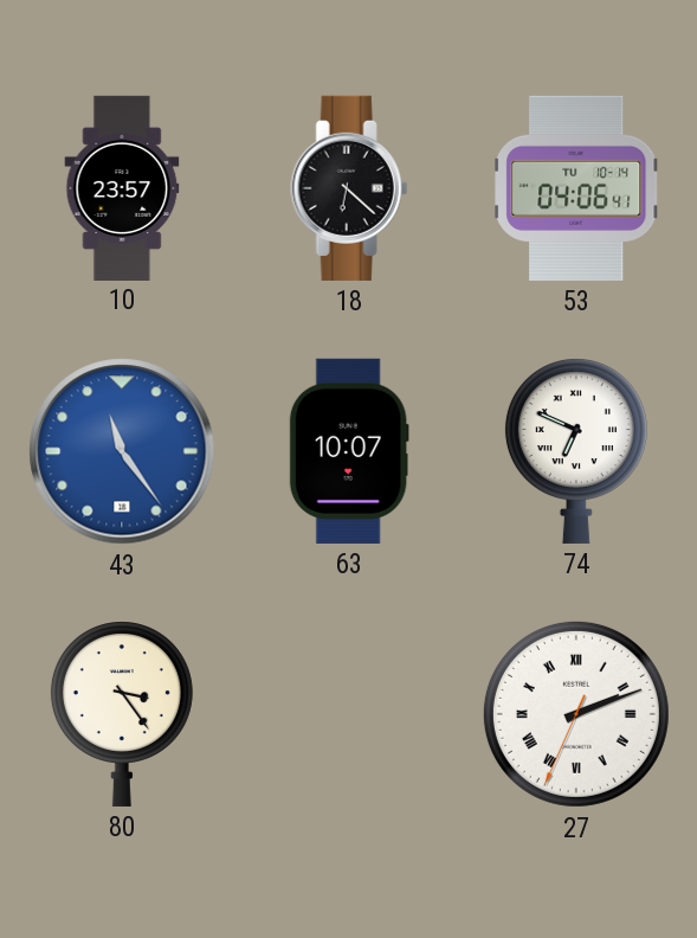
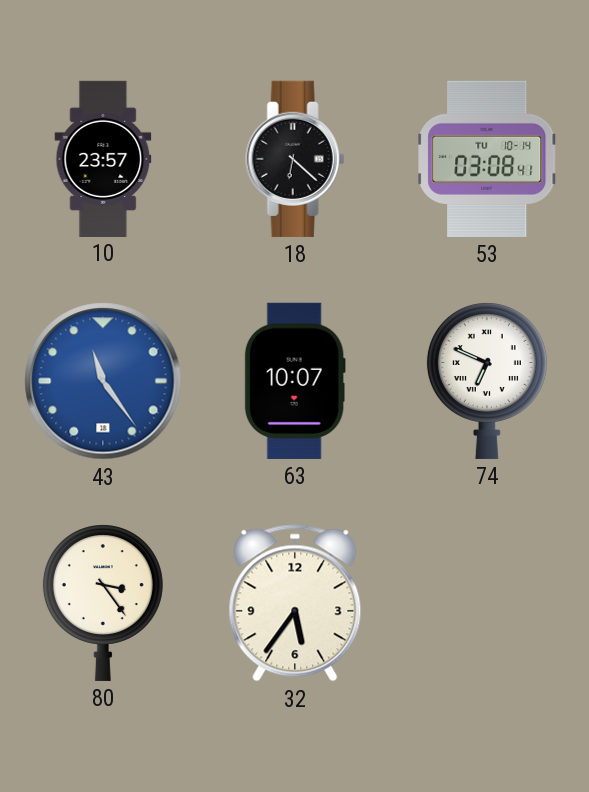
53: 04:06 -> 03:08
32: none -> 5:36
27: 2:11 -> none
